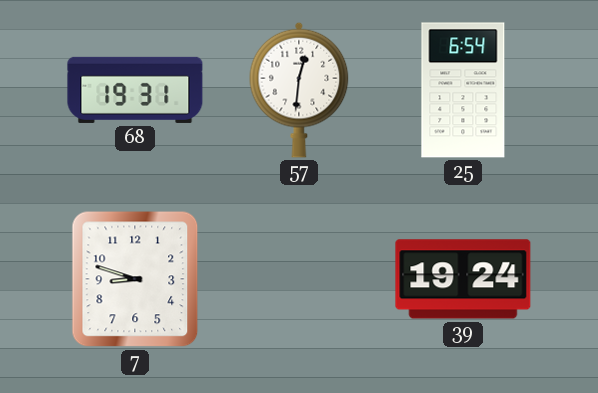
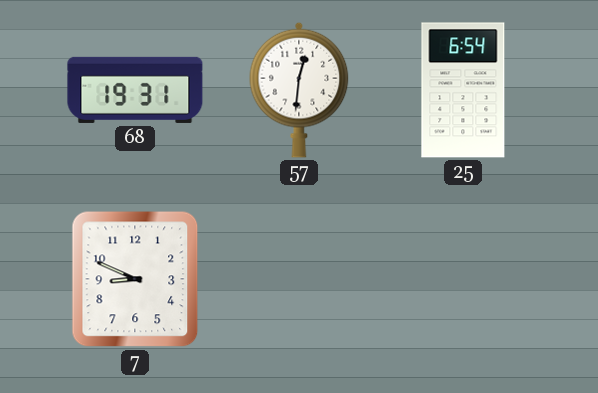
7: 8:48 -> 8:49
39: 19:24 -> none
